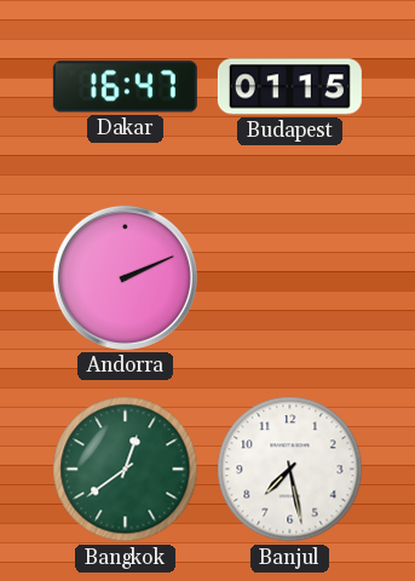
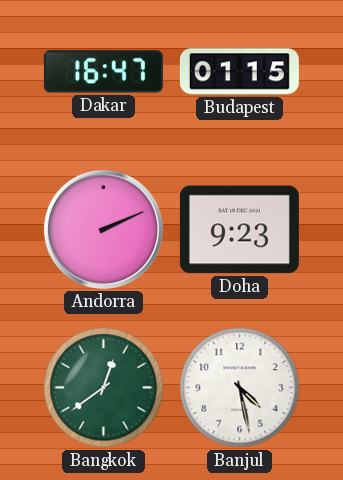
Doha: none -> 9:23
Banjul: 7:28 -> 4:28
